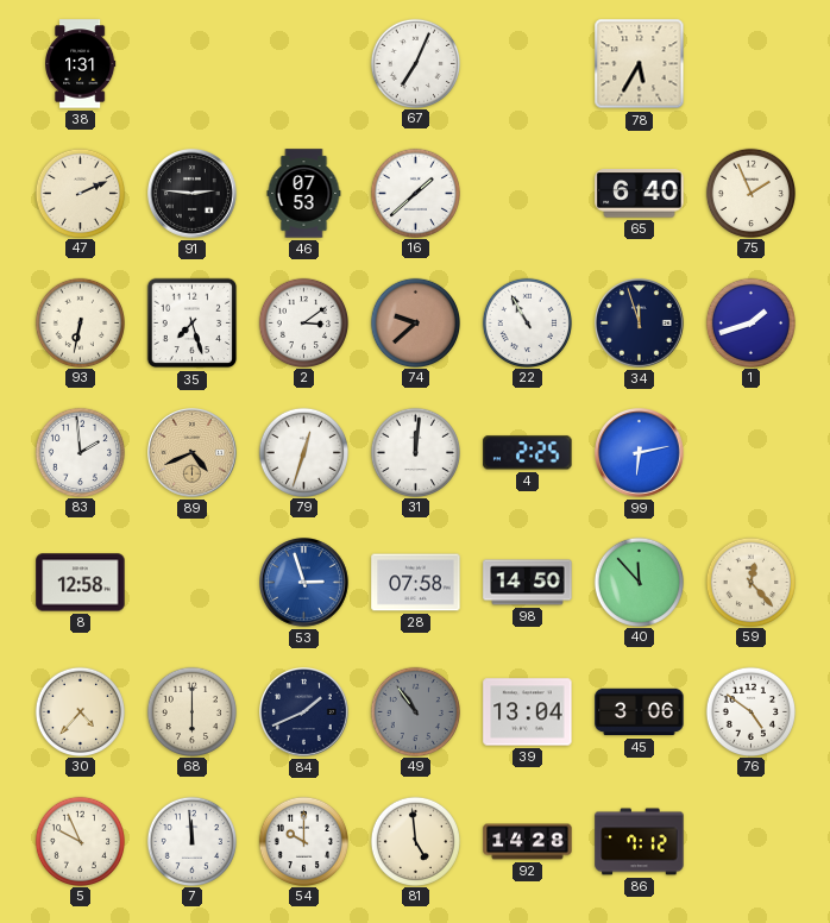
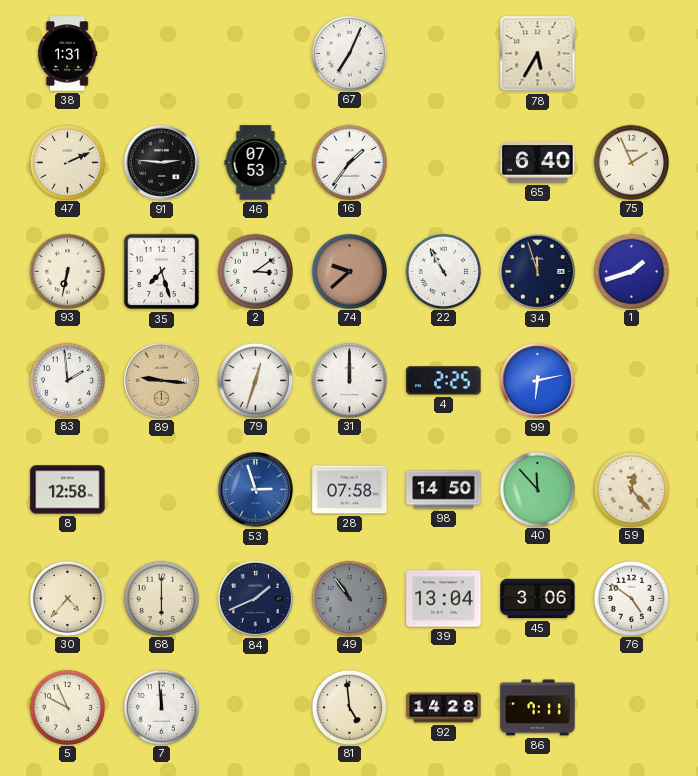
16: 1:38 -> 1:36
89: 4:41 -> 9:16
31: 12:01 -> 12:00
54: 10:00 -> none
86: 7:12 -> 7:11
